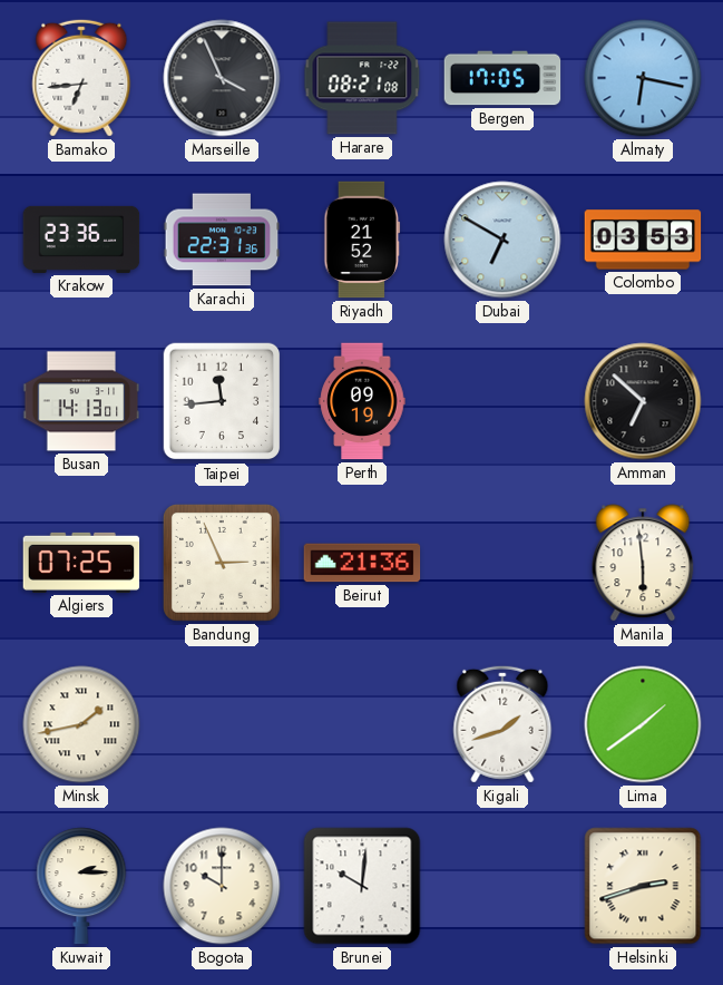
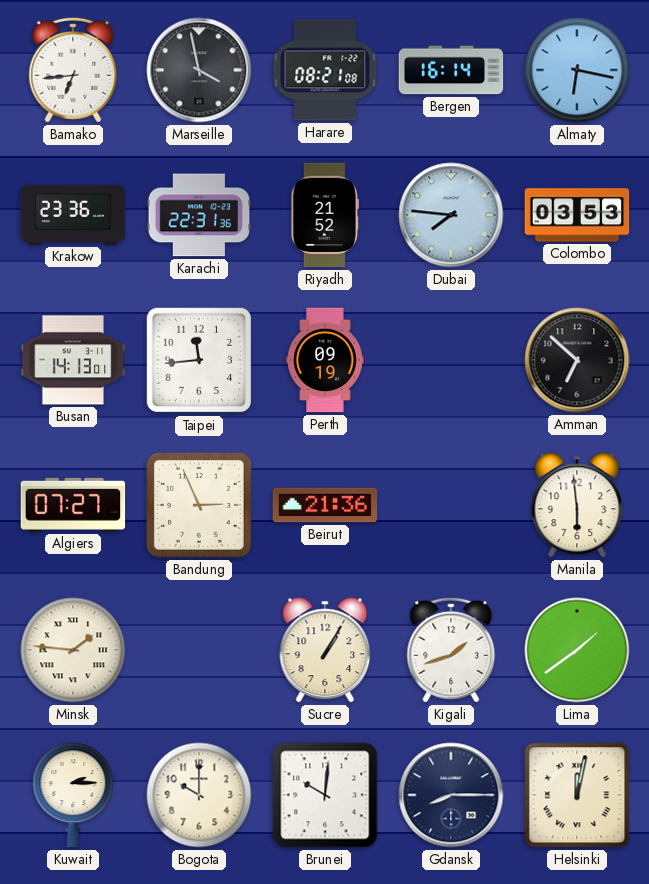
Marseille: 3:56 -> 3:58
Bergen: 17:05 -> 16:14
Dubai: 6:50 -> 7:46
Algiers: 07:25 -> 07:27
Minsk: 1:43 -> 1:46
Sucre: none -> 1:05
Gdansk: none -> 8:15
Helsinki: 2:42 -> 12:02
